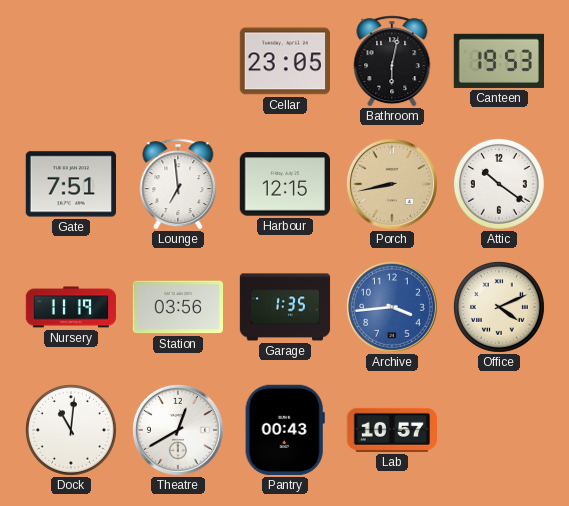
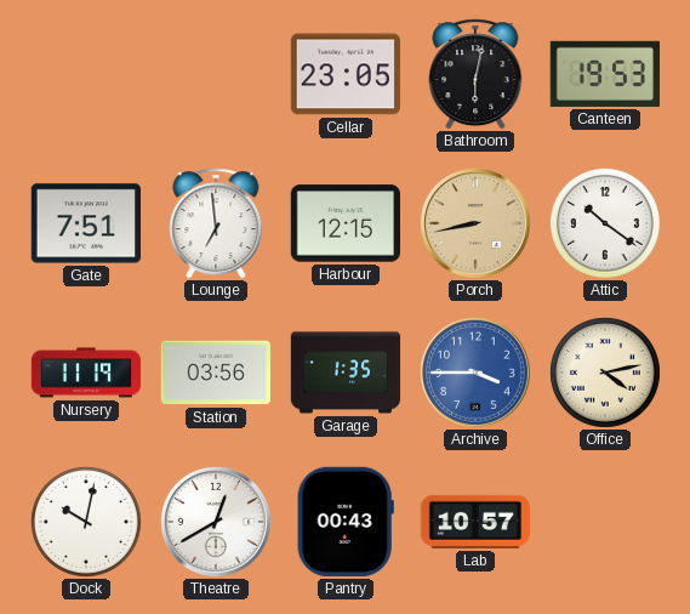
Archive: 3:44 -> 3:45
Office: 4:11 -> 4:13
Dock: 11:01 -> 10:02
